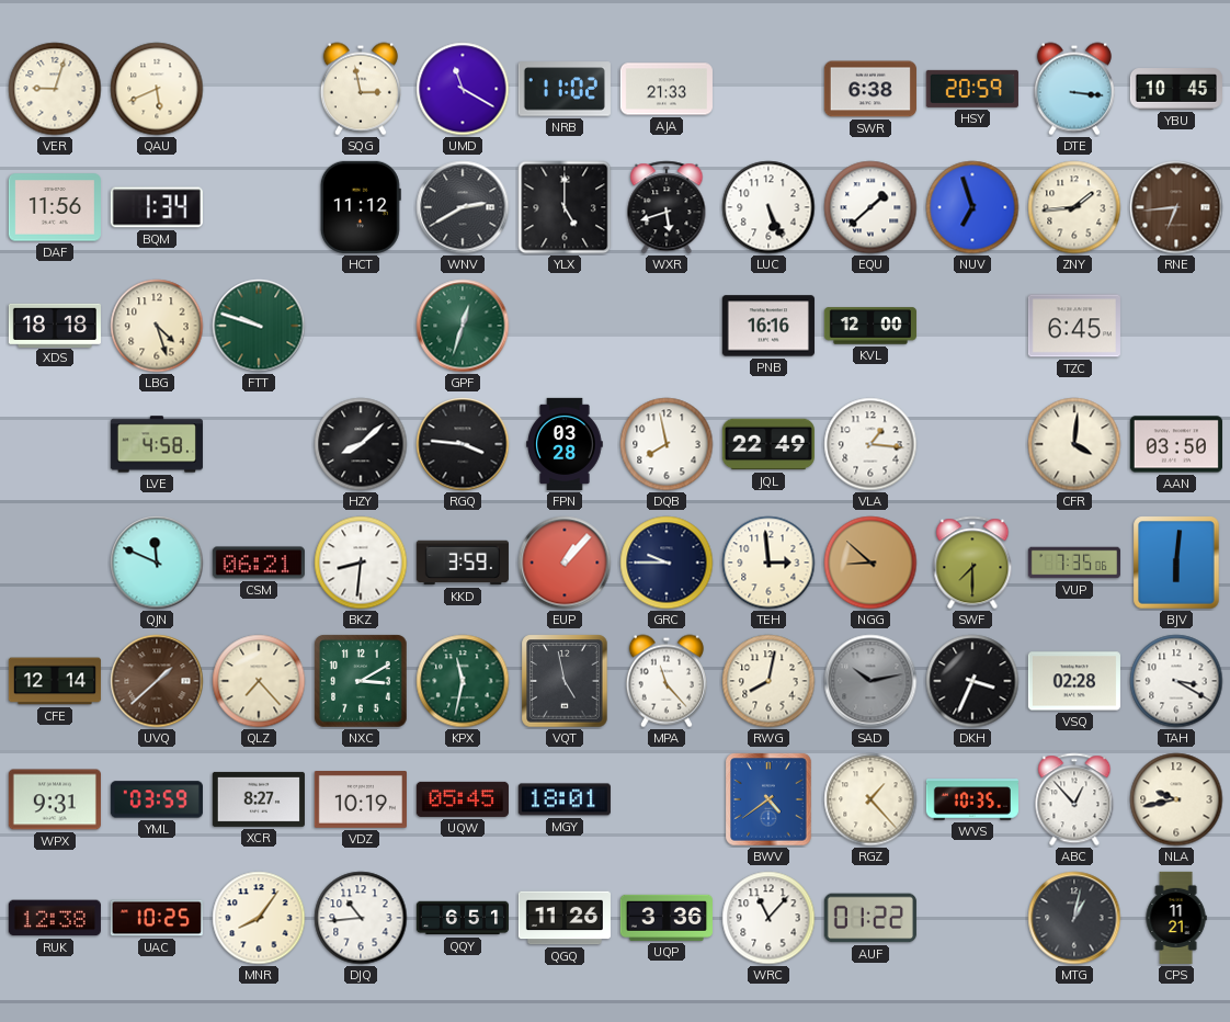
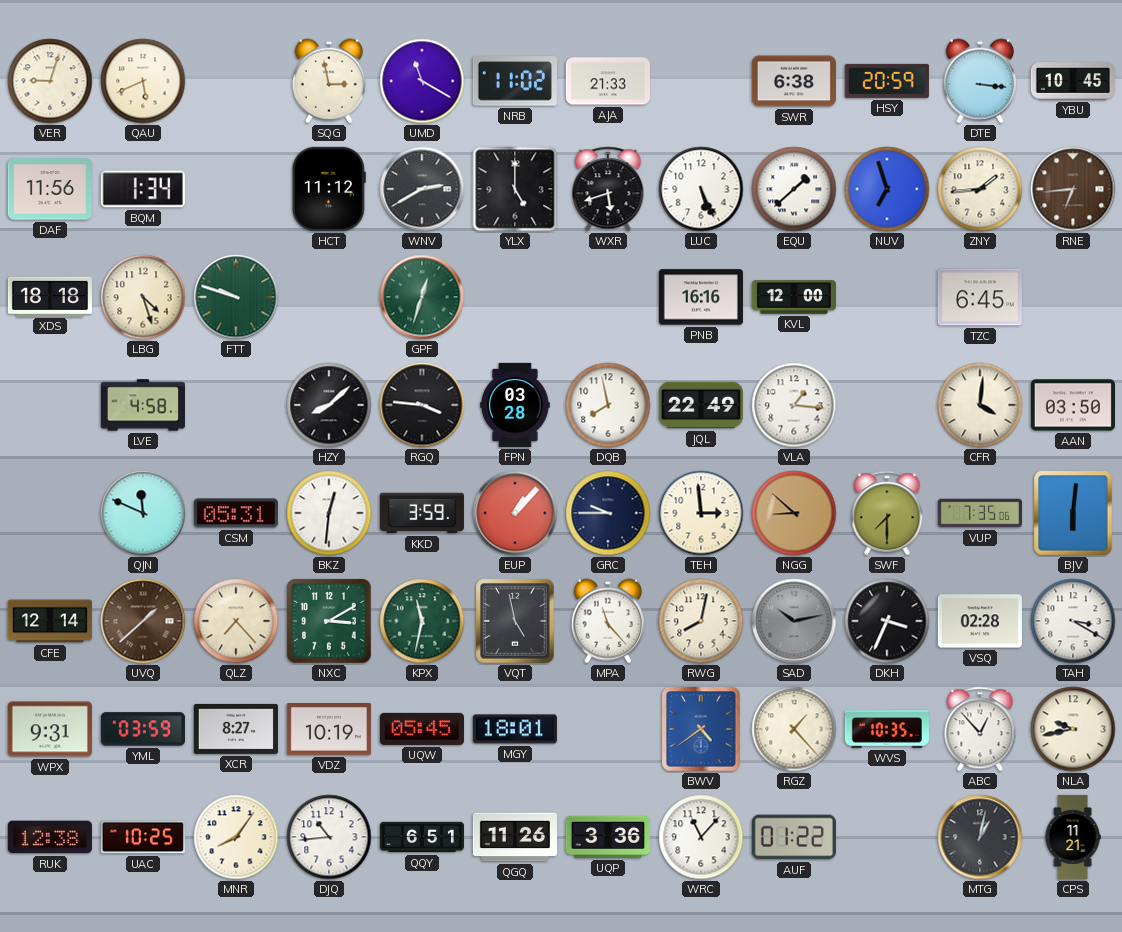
CSM: 06:21 -> 05:31
BKZ: 8:31 -> 12:31
